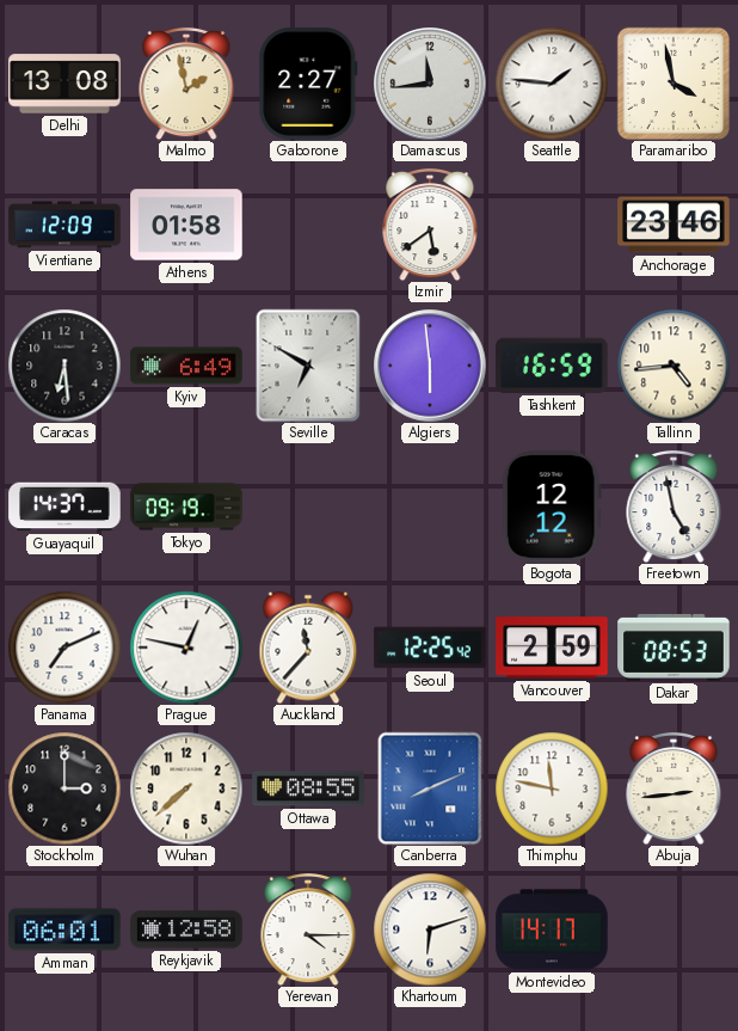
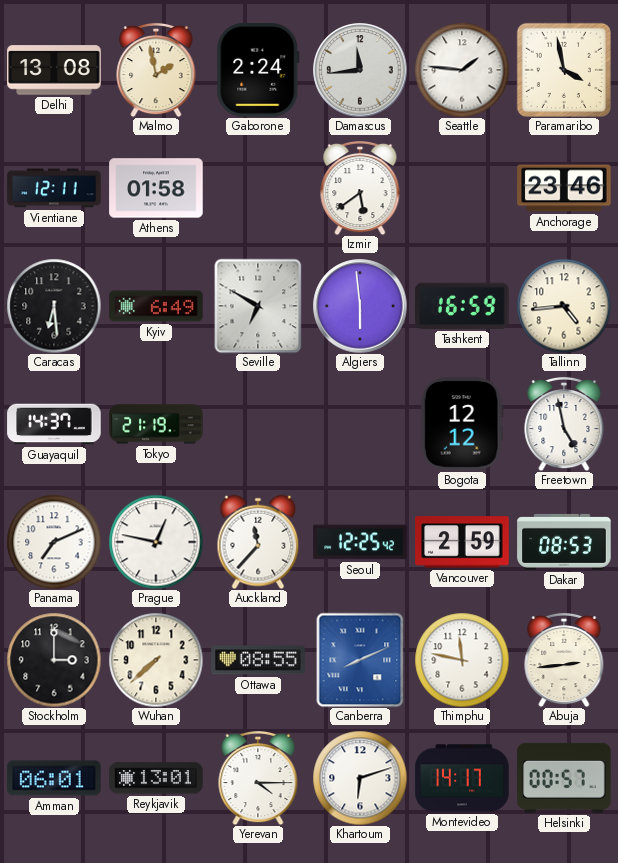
Gaborone: 2:27 -> 2:24
Vientiane: 12:09 -> 12:11
Tokyo: 09:19 -> 21:19
Reykjavik: 12:58 -> 13:01
Helsinki: none -> 00:57
